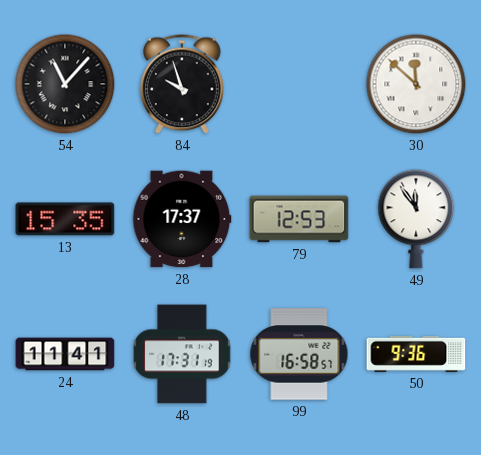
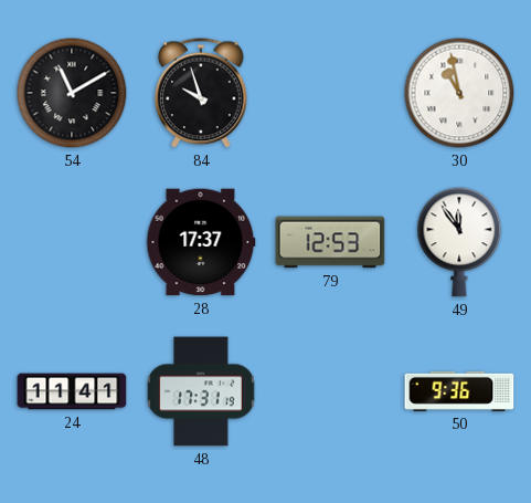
54: 11:07 -> 11:10
30: 11:52 -> 10:58
13: 15:35 -> none
99: 16:58 -> none
